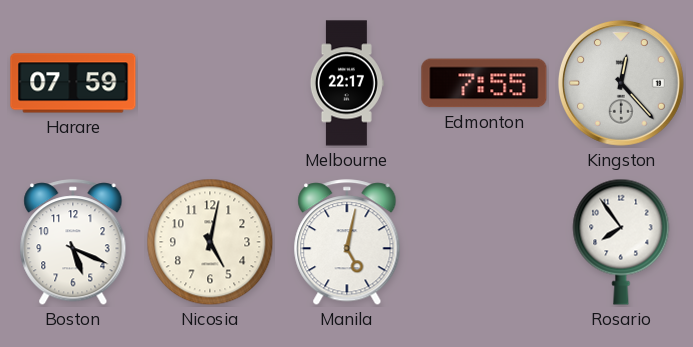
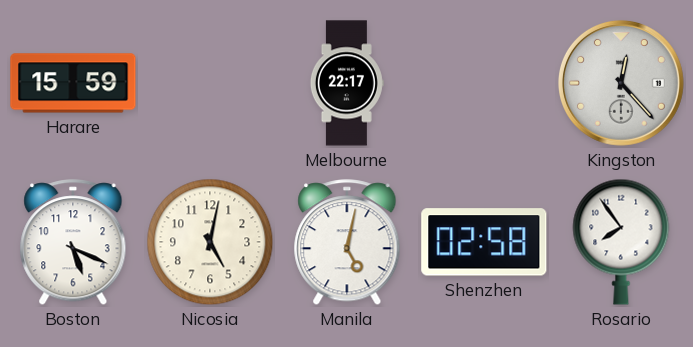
Harare: 07:59 -> 15:59
Edmonton: 7:55 -> none
Shenzhen: none -> 02:58
